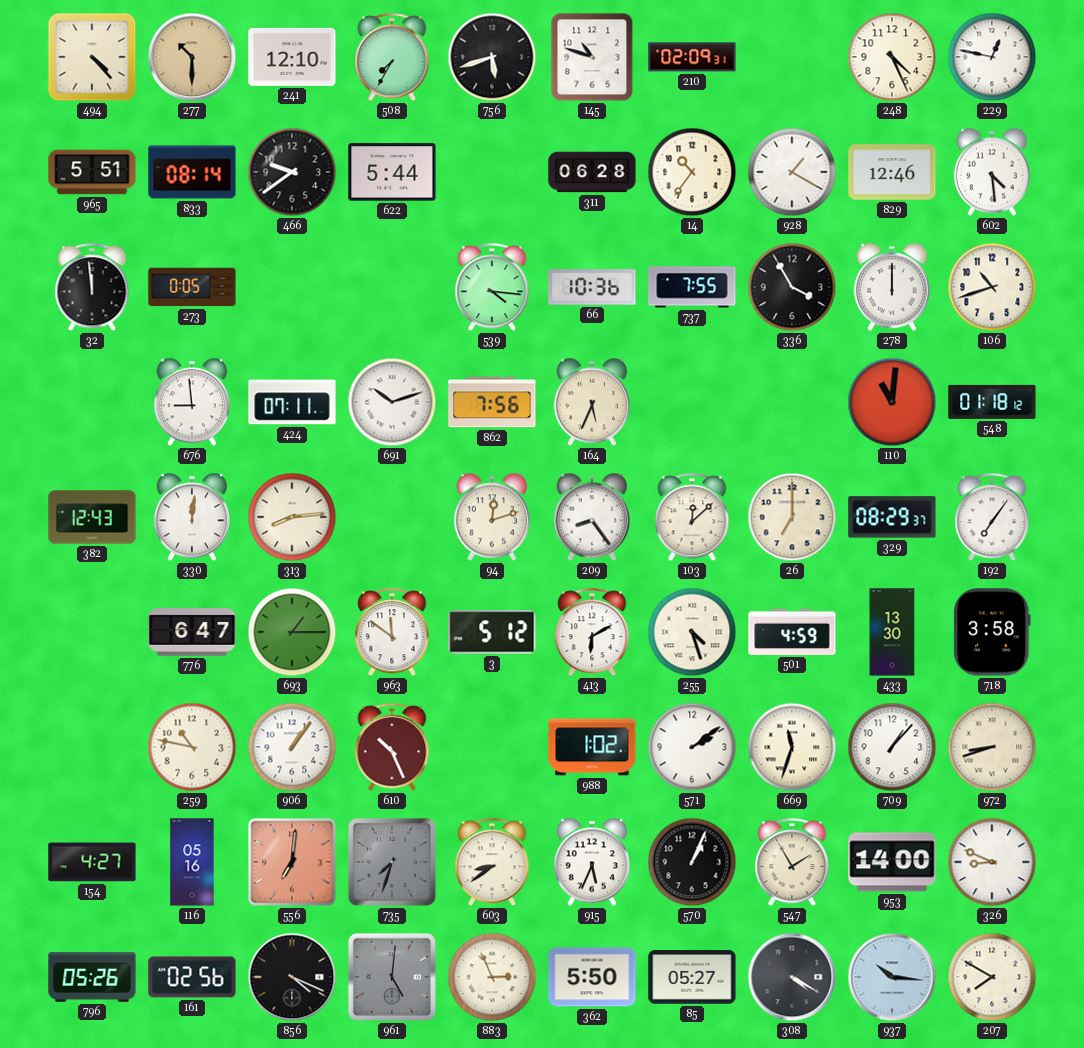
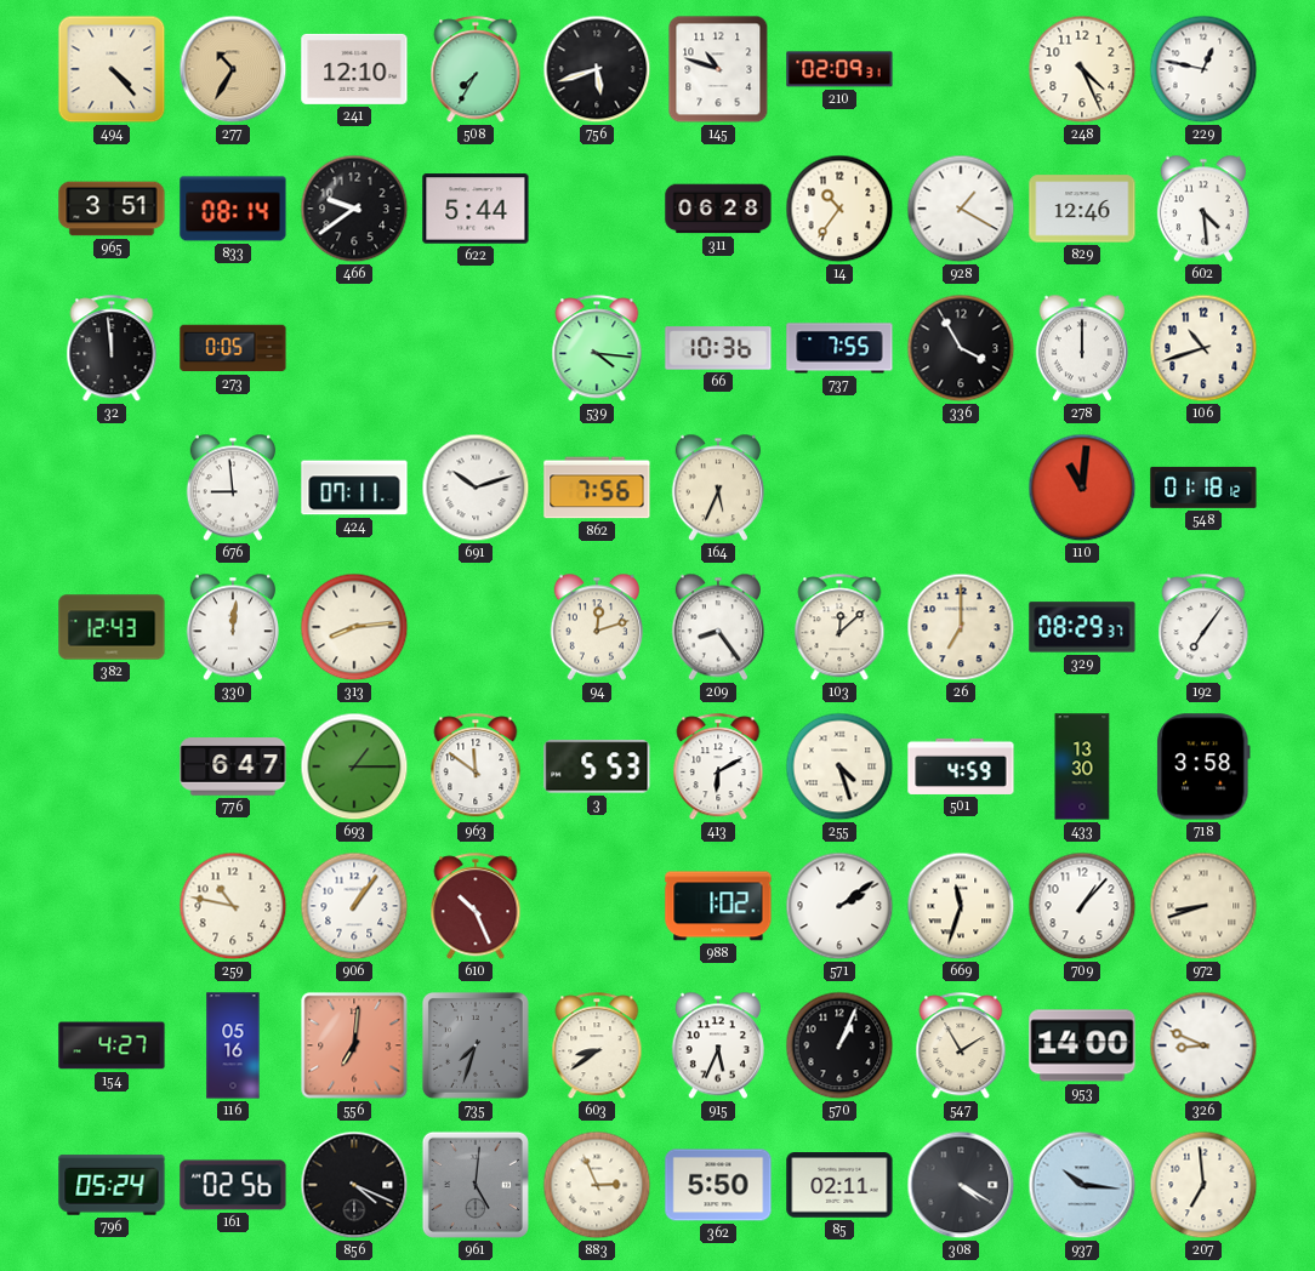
277: 10:30 -> 10:35
965: 5:51 -> 3:51
3: 5:12 -> 5:53
796: 05:26 -> 05:24
85: 05:27 -> 02:11
207: 7:50 -> 6:59
